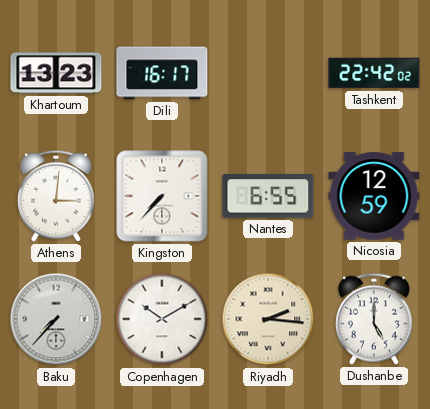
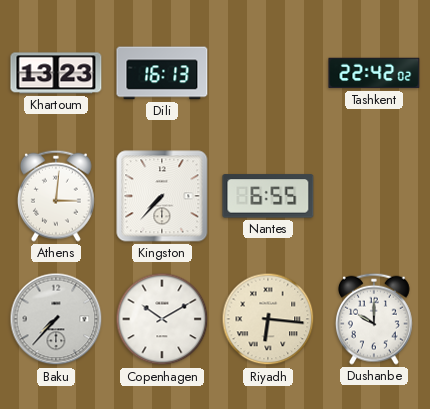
Dili: 16:17 -> 16:13
Nicosia: 12:59 -> none
Riyadh: 2:16 -> 6:16
Dushanbe: 5:00 -> 10:00
